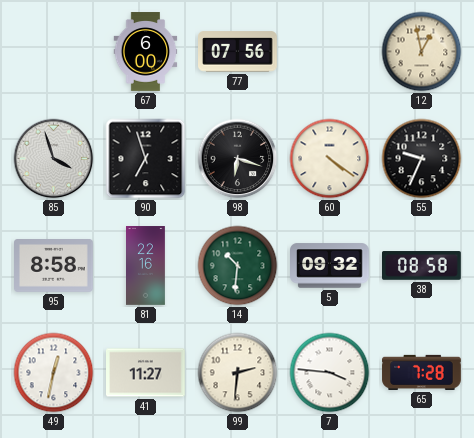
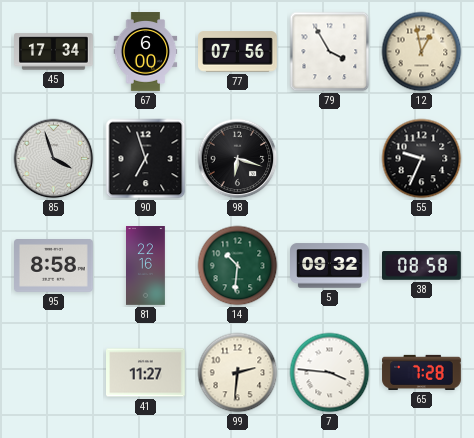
45: none -> 17:34
79: none -> 3:55
60: 4:21 -> none
49: 12:32 -> none
